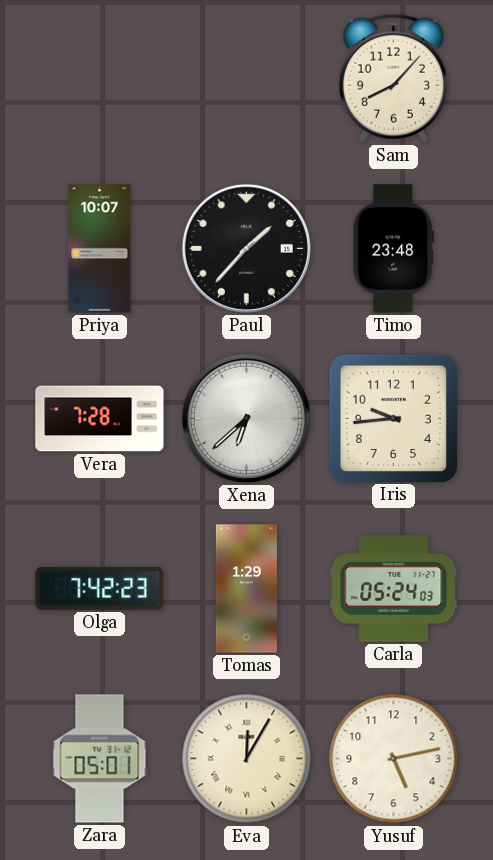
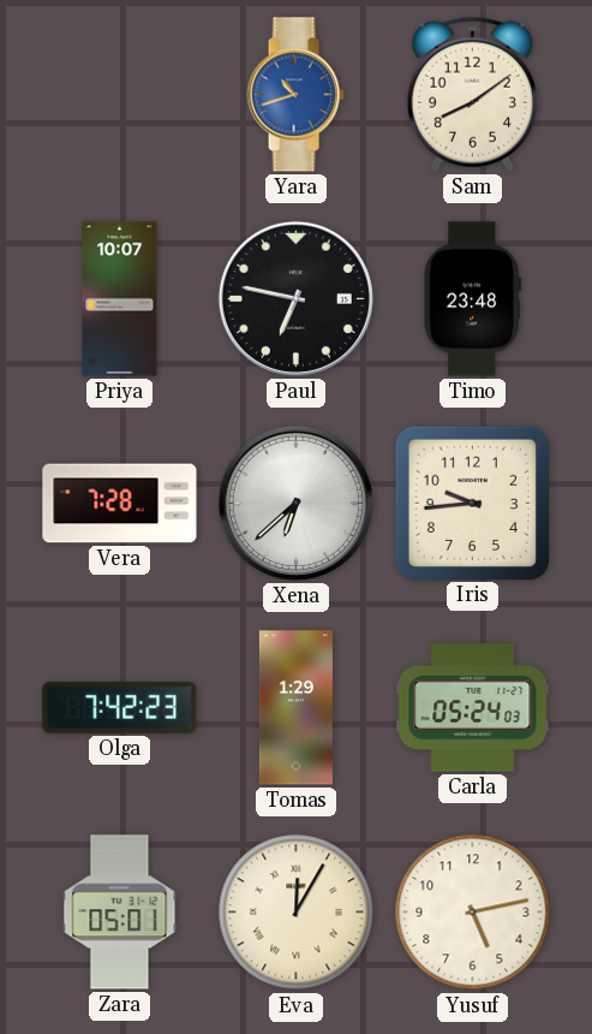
Yara: none -> 10:42
Sam: 8:07 -> 8:09
Paul: 1:37 -> 6:47
